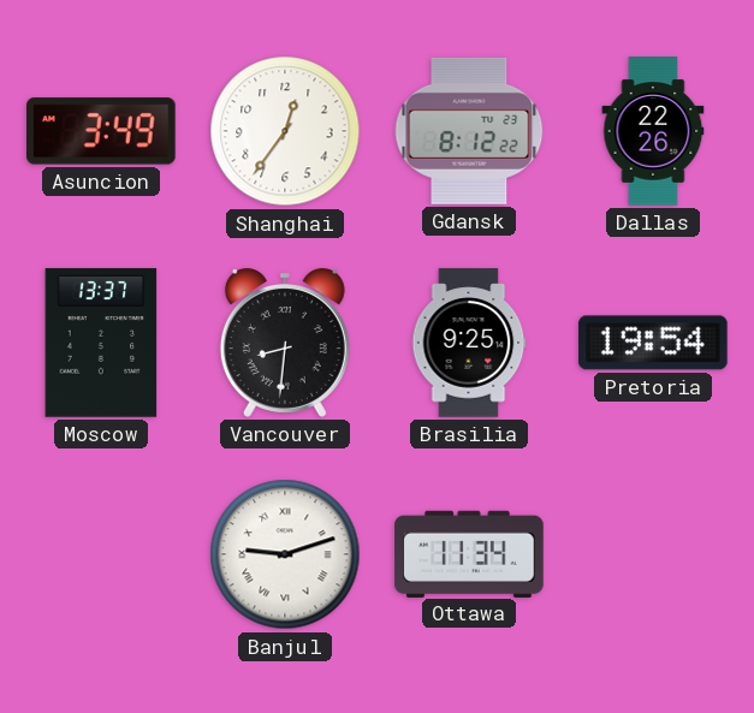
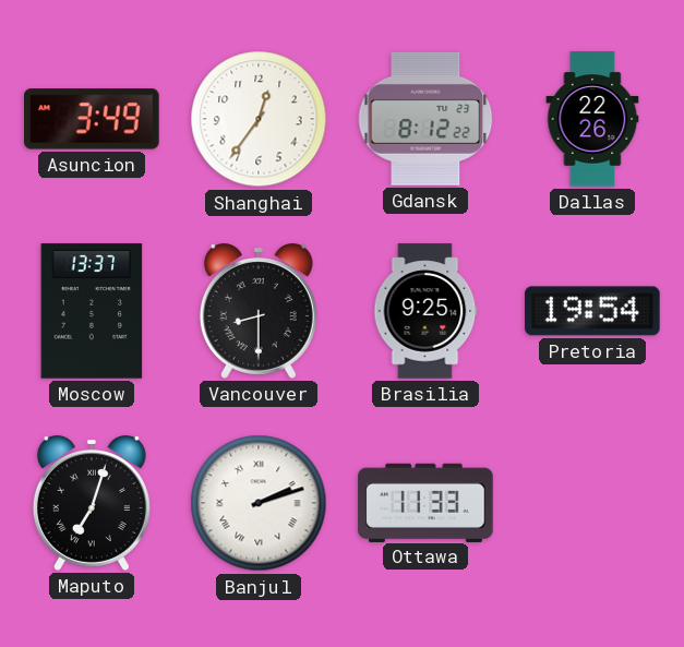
Vancouver: 8:31 -> 8:30
Maputo: none -> 7:03
Banjul: 9:12 -> 2:12
Ottawa: 11:34 -> 11:33
